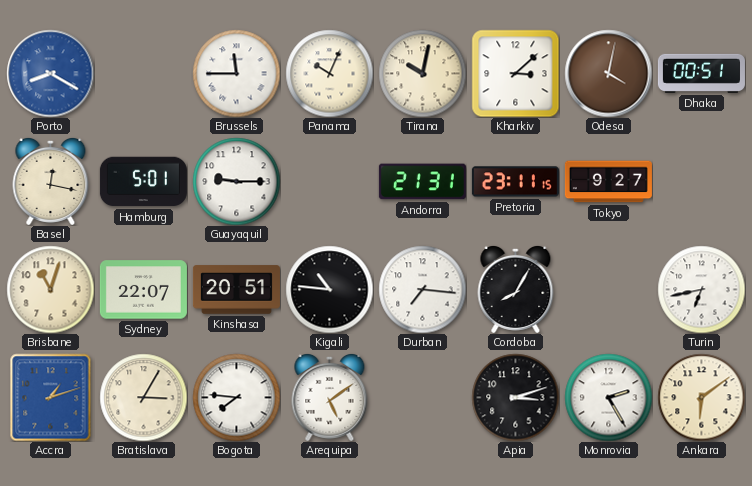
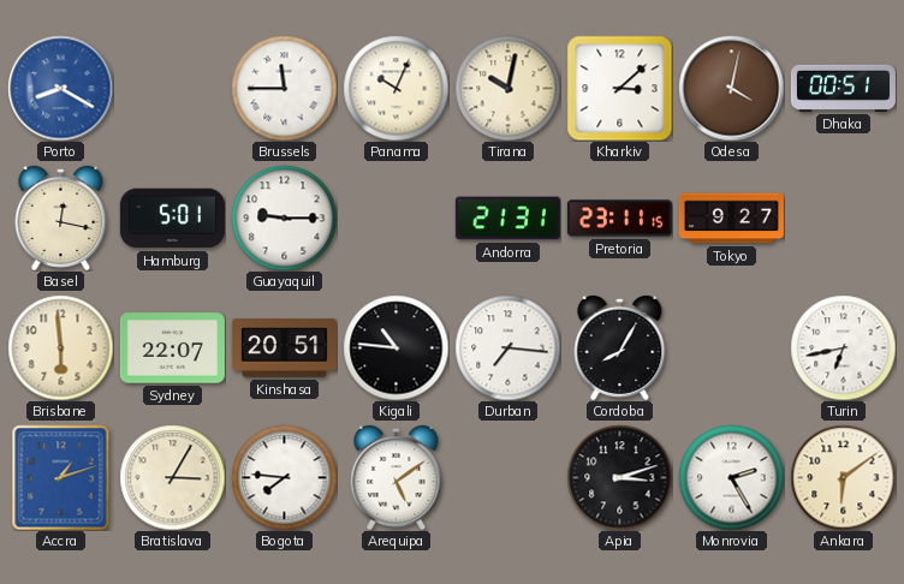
Brisbane: 11:03 -> 5:59
